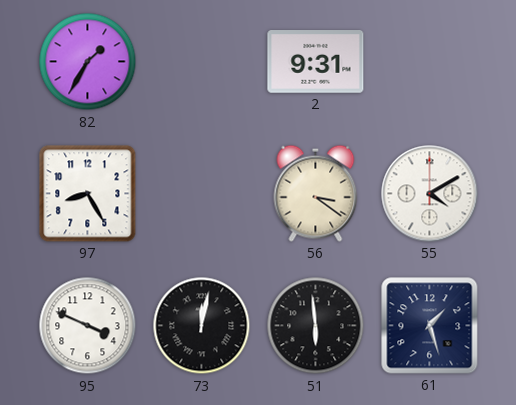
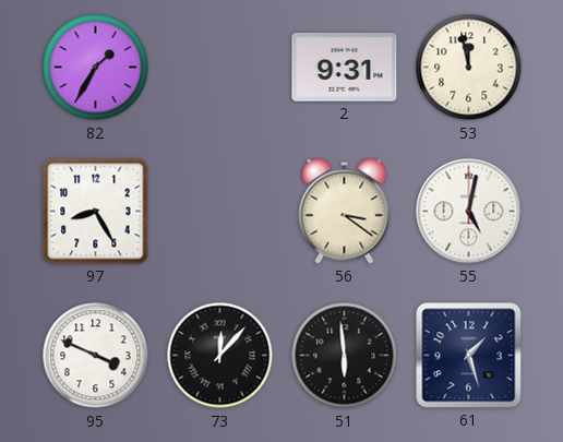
53: none -> 11:58
55: 4:10 -> 5:02
73: 12:02 -> 12:07
